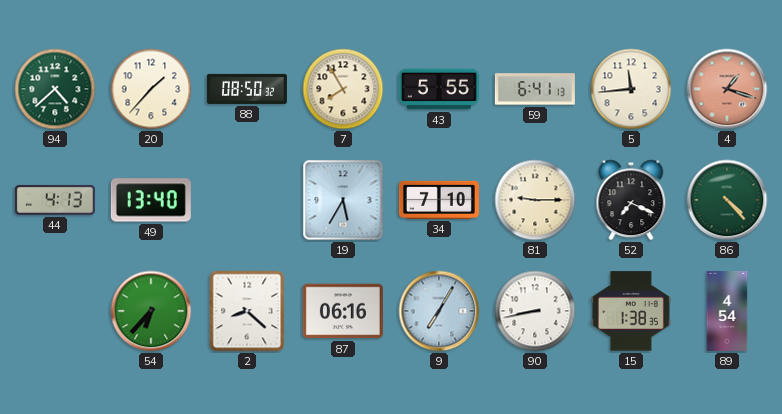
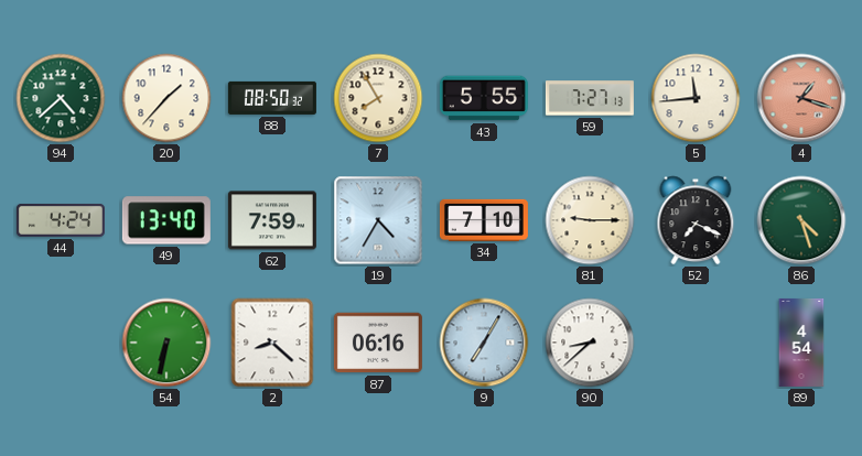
59: 6:41 -> 7:27
44: 4:13 -> 4:24
62: none -> 7:59
19: 5:35 -> 4:35
86: 4:23 -> 4:27
54: 6:37 -> 6:32
90: 8:43 -> 8:38
15: 1:38 -> none
